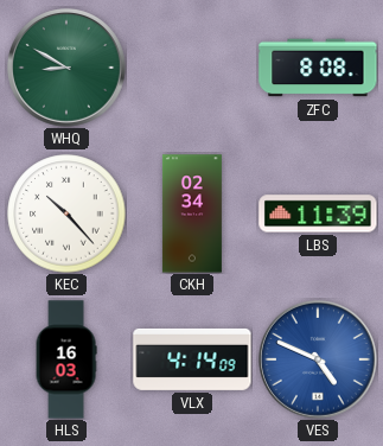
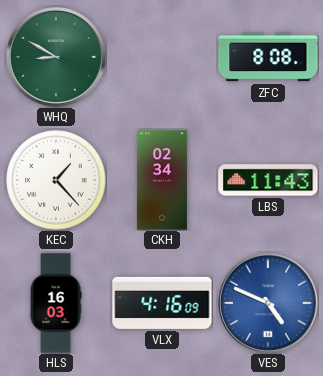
KEC: 10:23 -> 1:23
LBS: 11:39 -> 11:43
VLX: 4:14 -> 4:16
